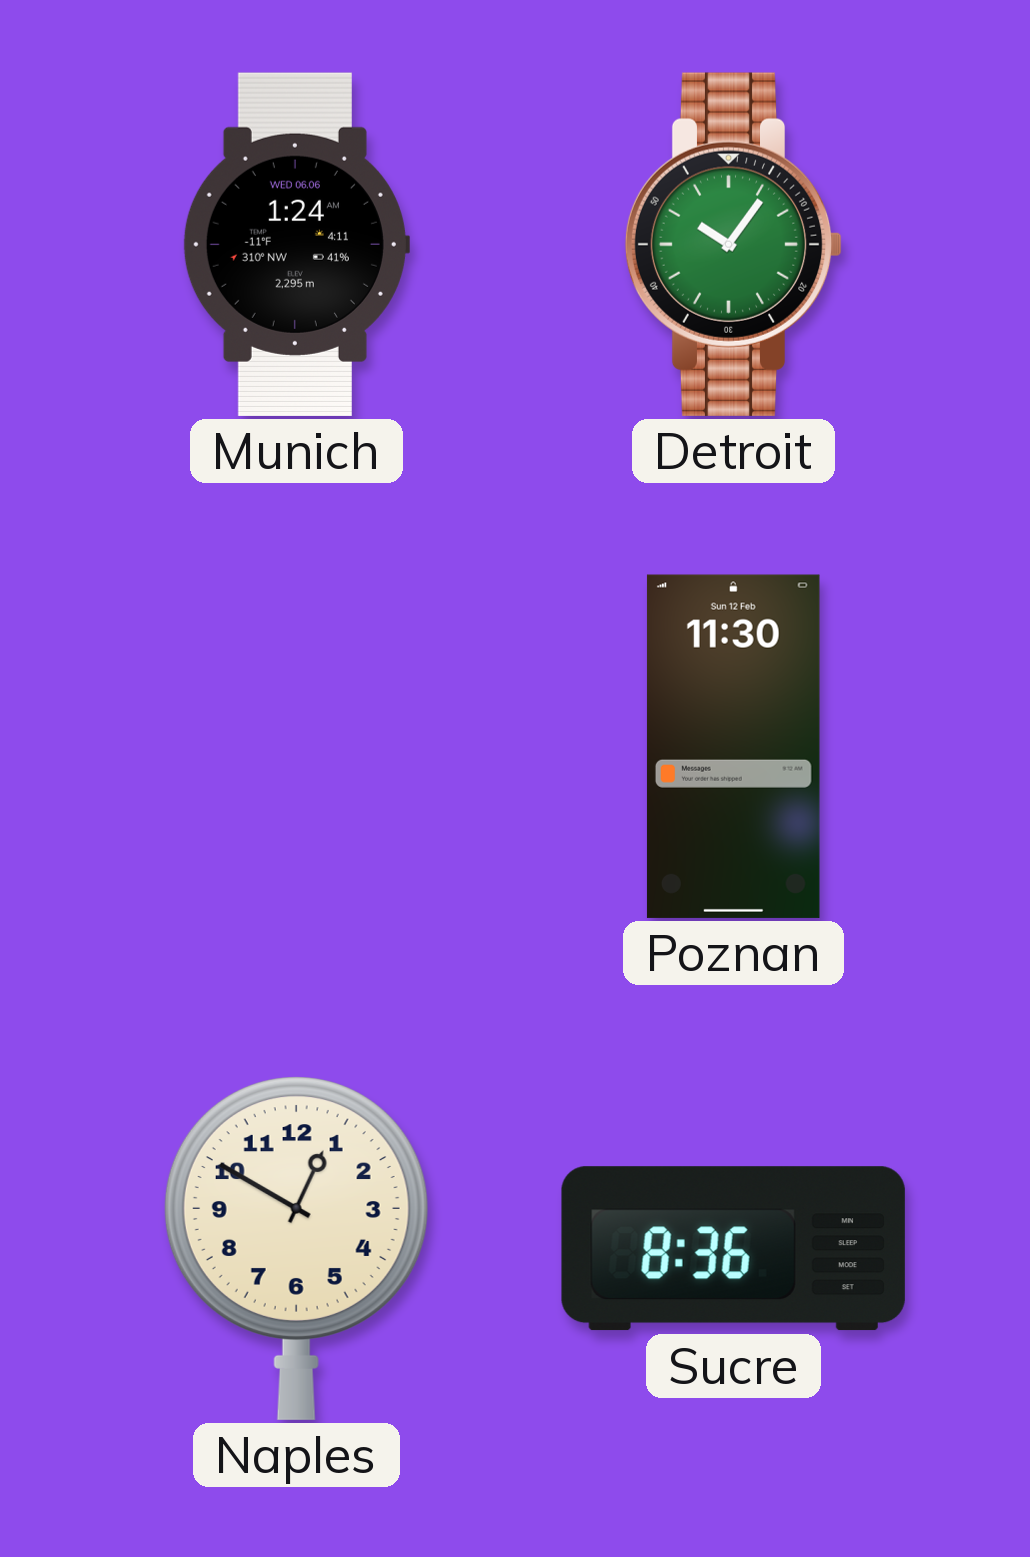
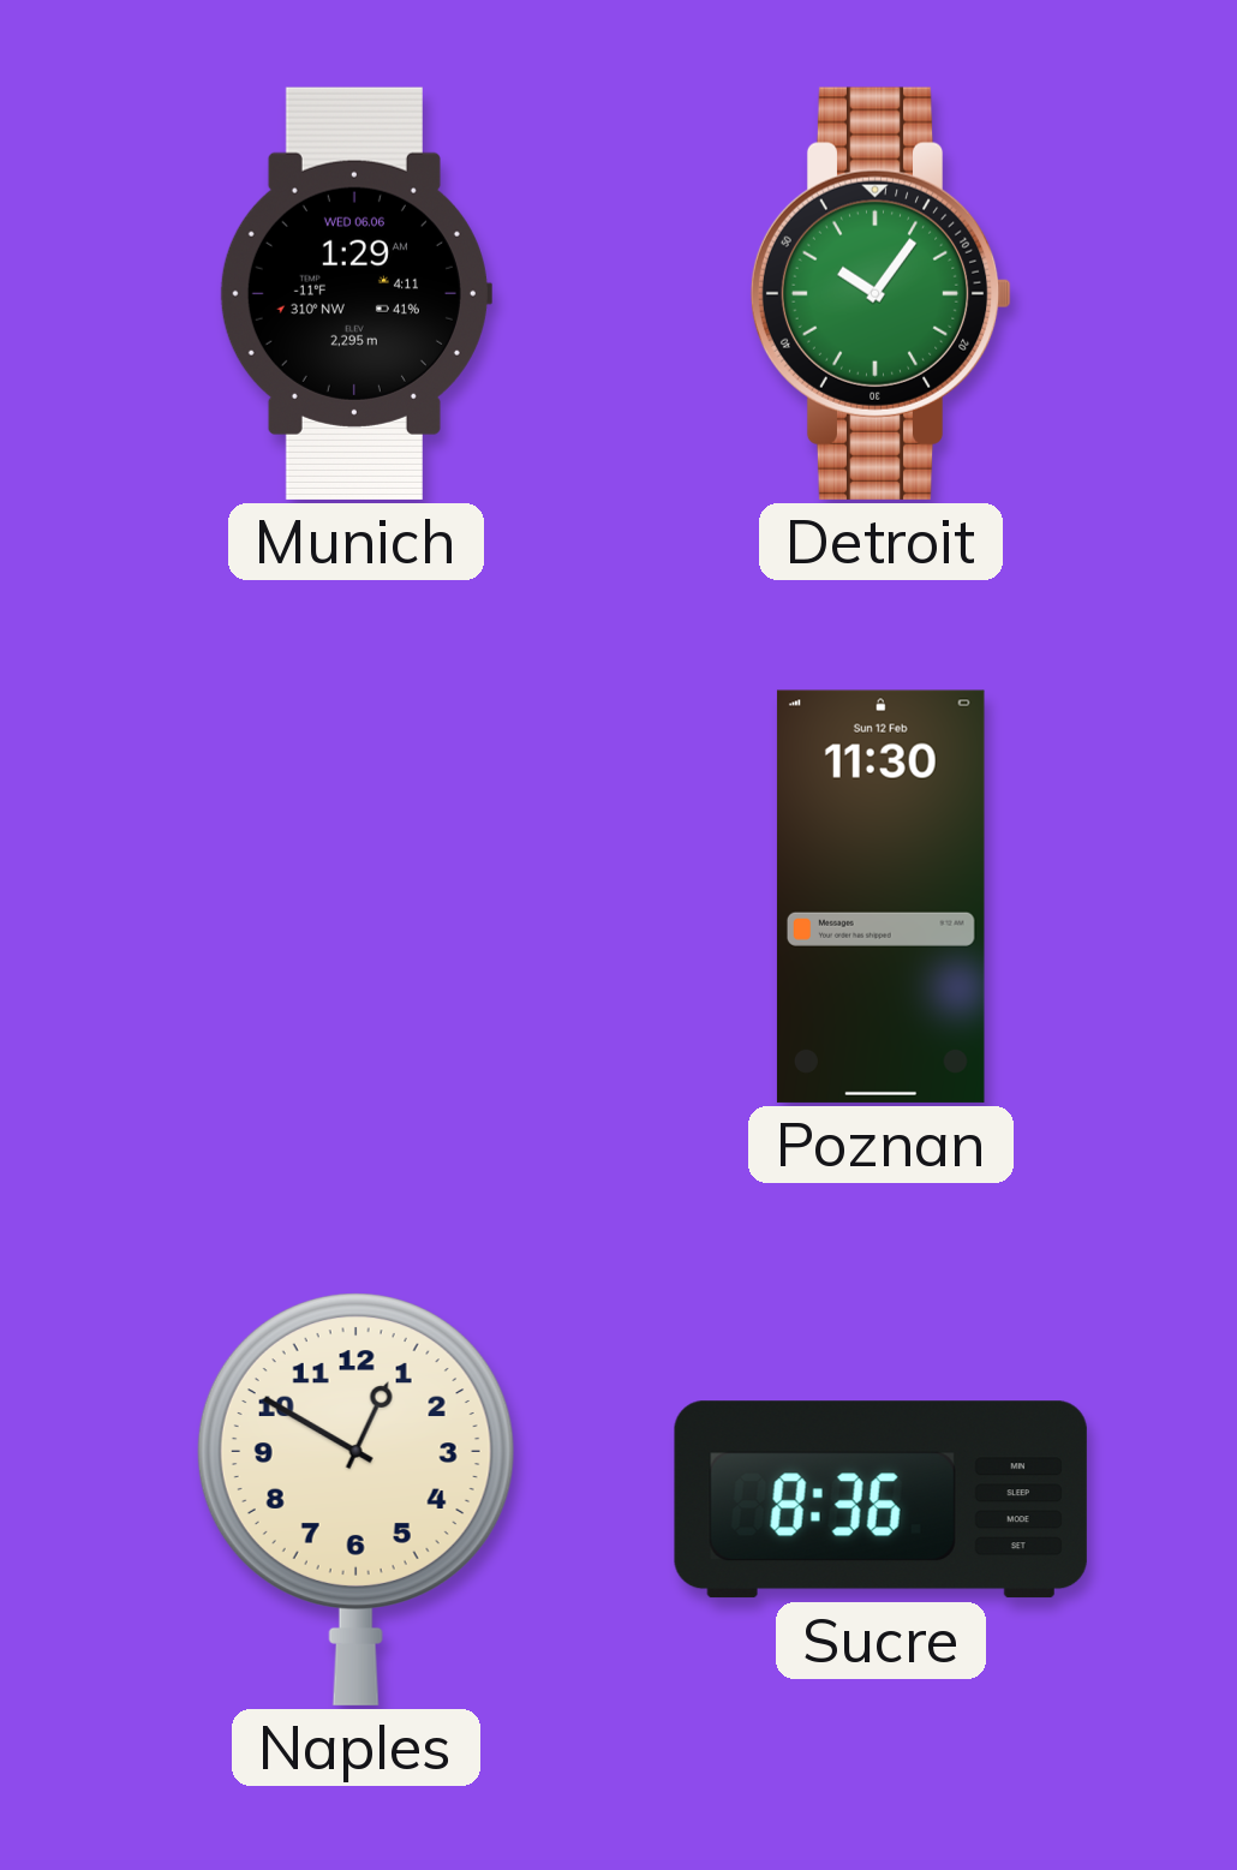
Munich: 1:24 -> 1:29
